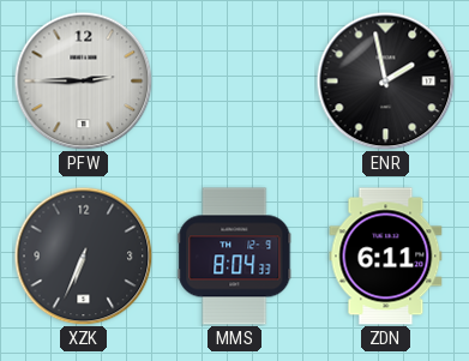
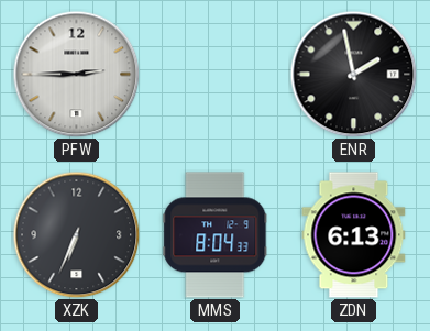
ZDN: 6:11 -> 6:13
